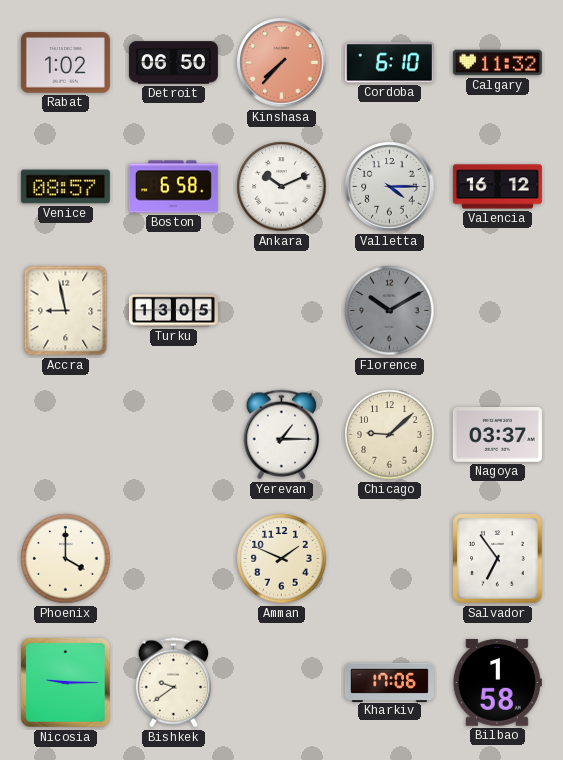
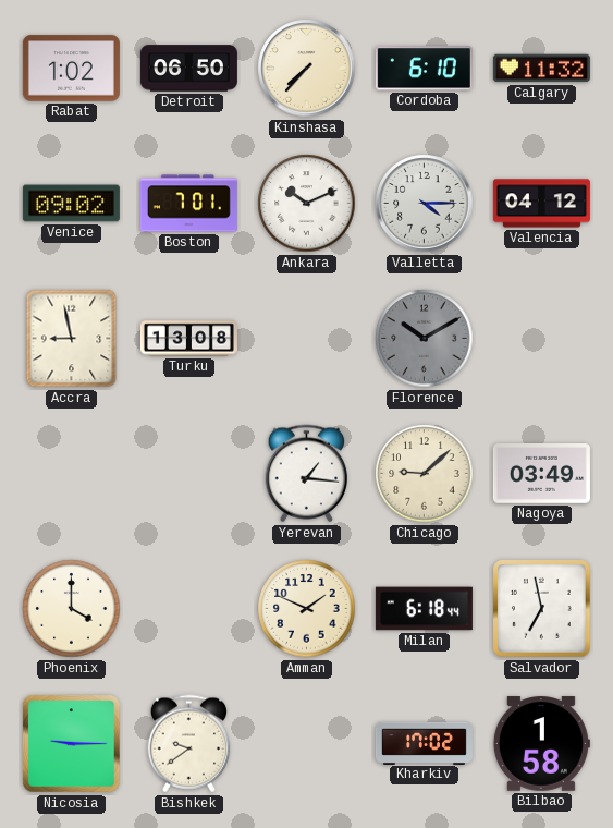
Kinshasa dial: salmon -> cream
Venice: 08:57 -> 09:02
Boston: 6:58 -> 7:01
Valencia: 16:12 -> 04:12
Turku: 13:05 -> 13:08
Yerevan: 1:15 -> 1:16
Nagoya: 03:37 -> 03:49
Milan: none -> 6:18
Salvador: 6:54 -> 6:58
Kharkiv: 17:06 -> 17:02
